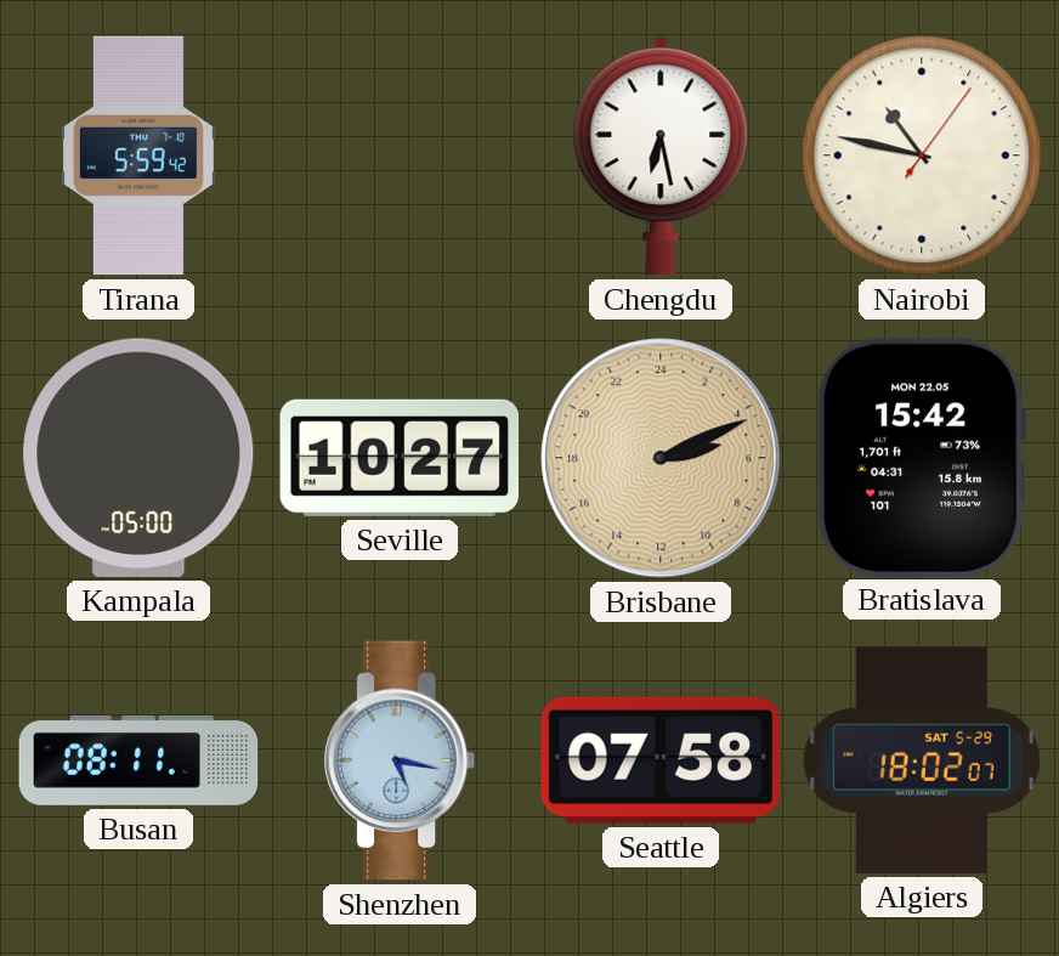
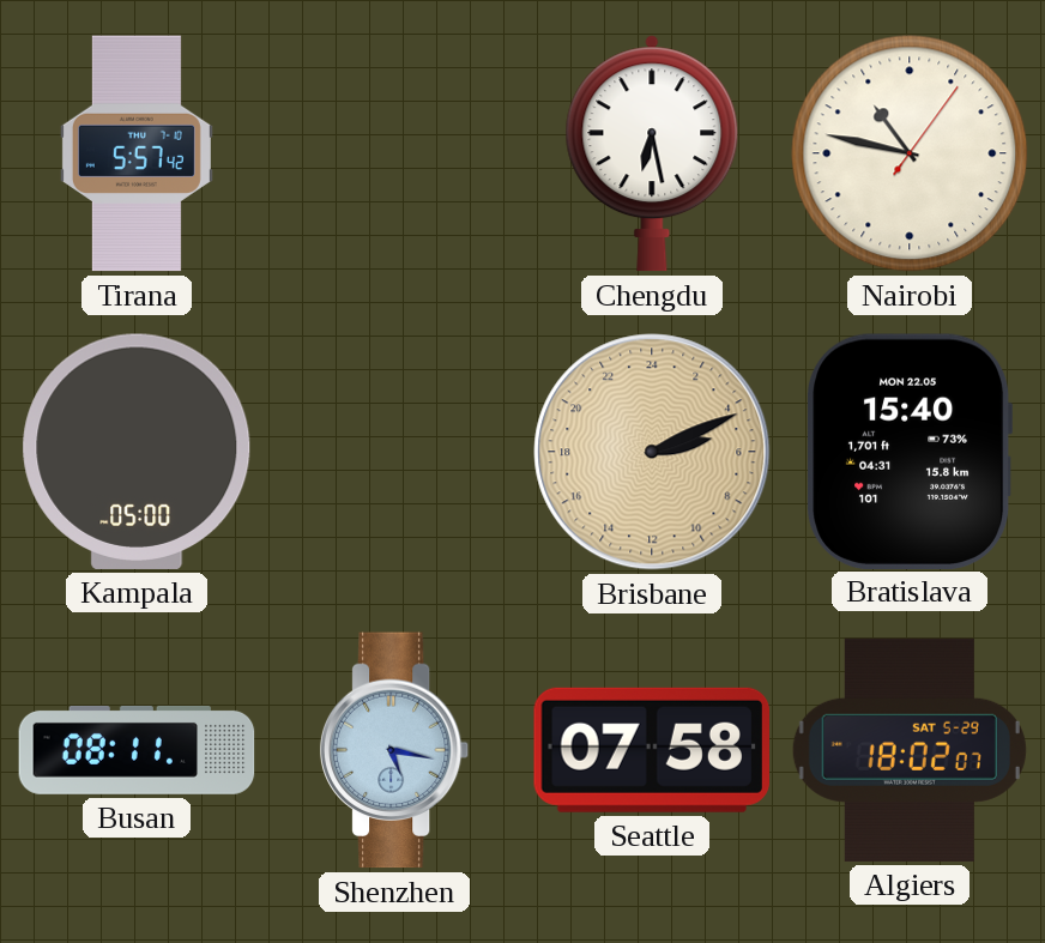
Tirana: 5:59 -> 5:57
Seville: 10:27 -> none
Bratislava: 15:42 -> 15:40
